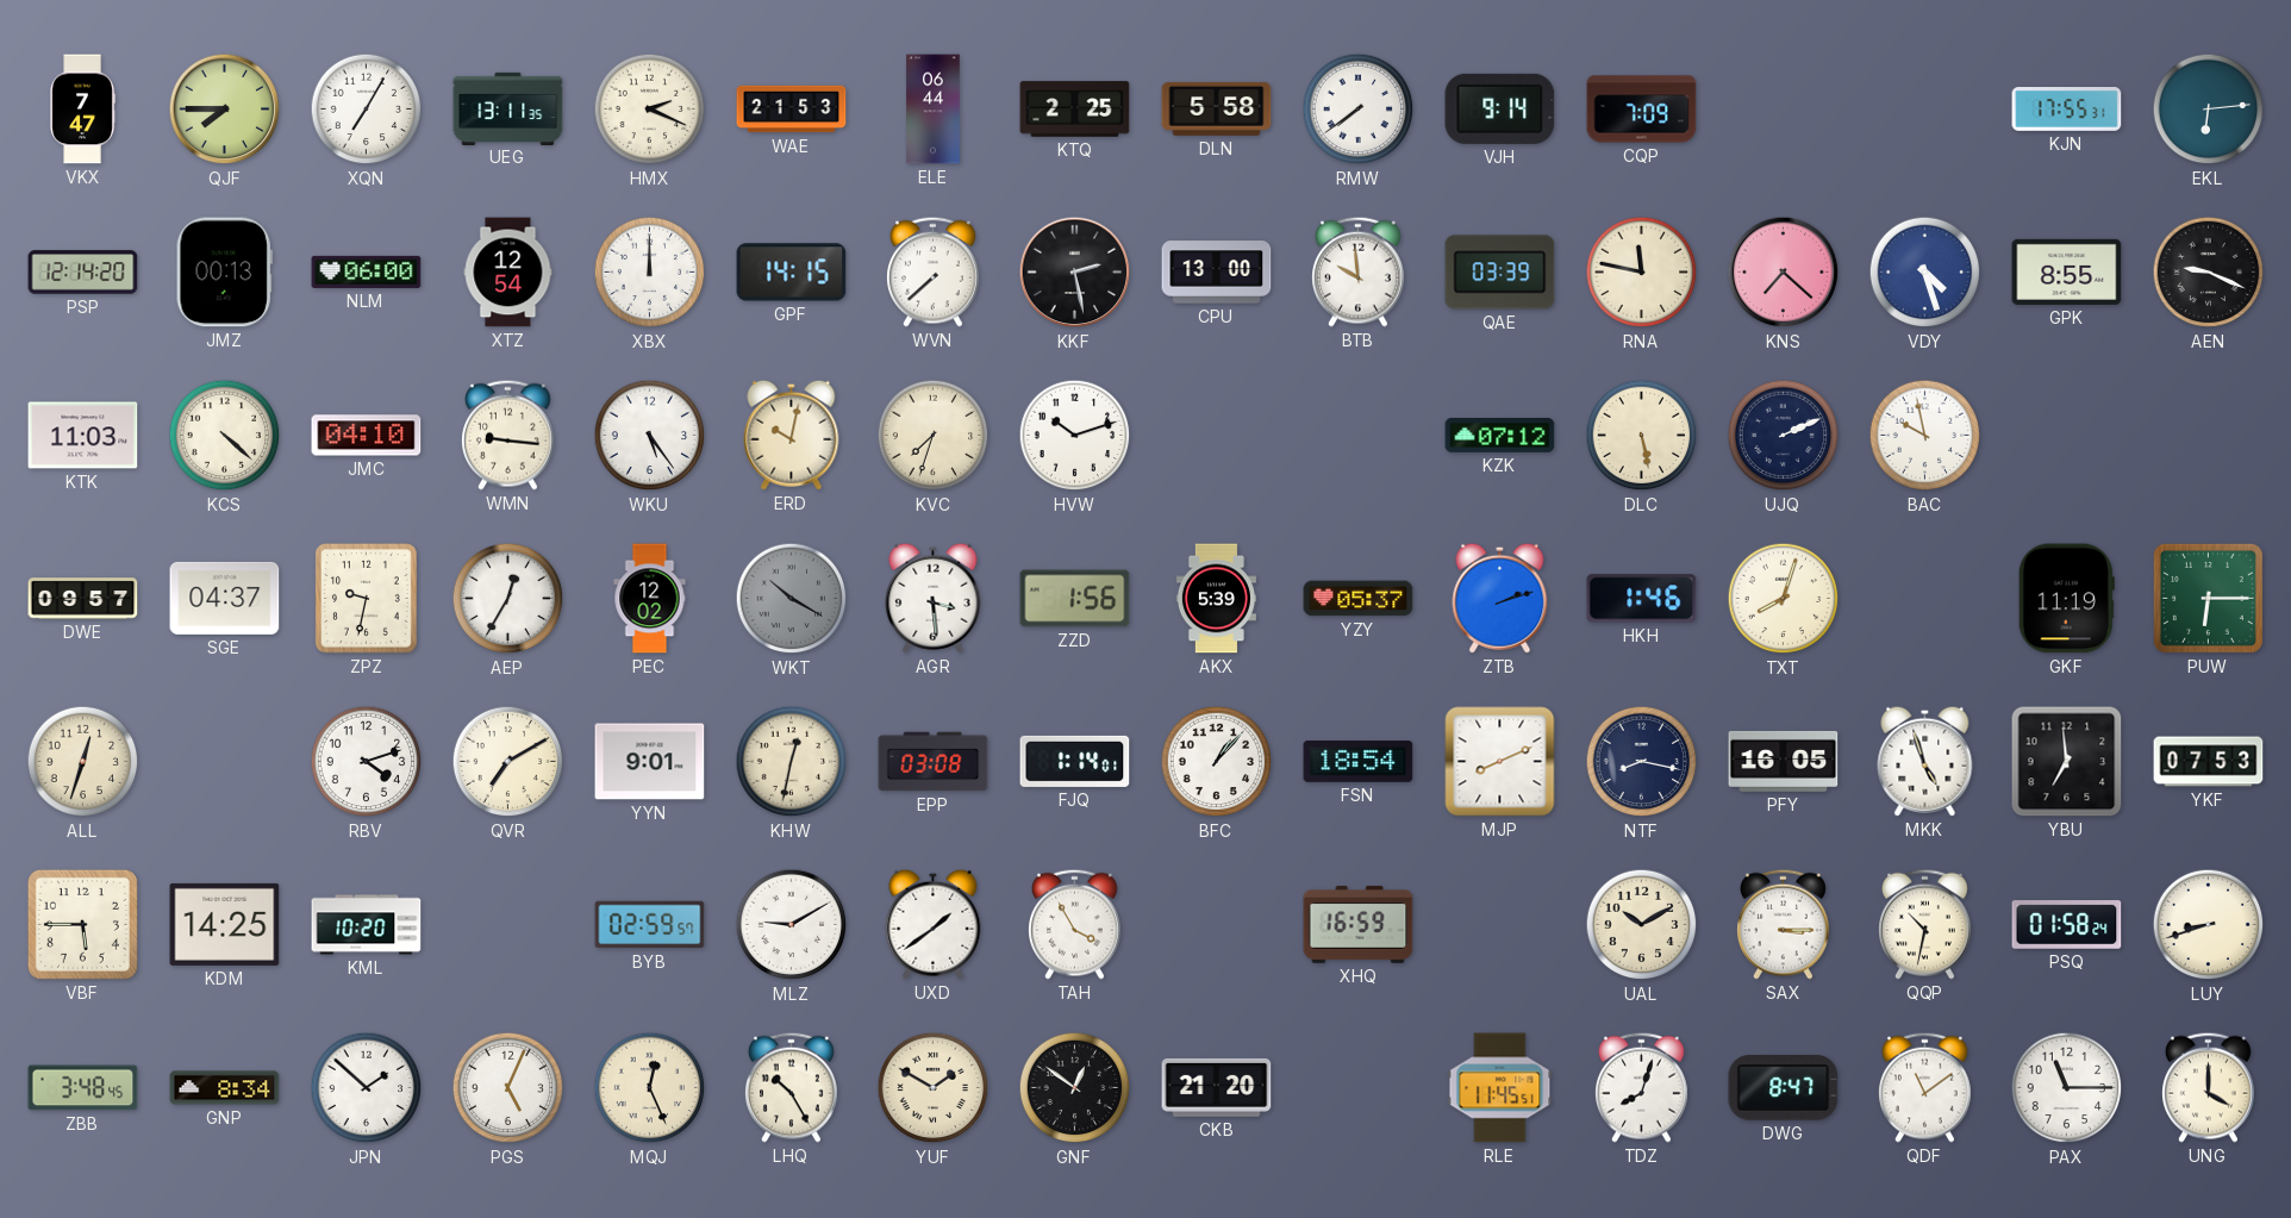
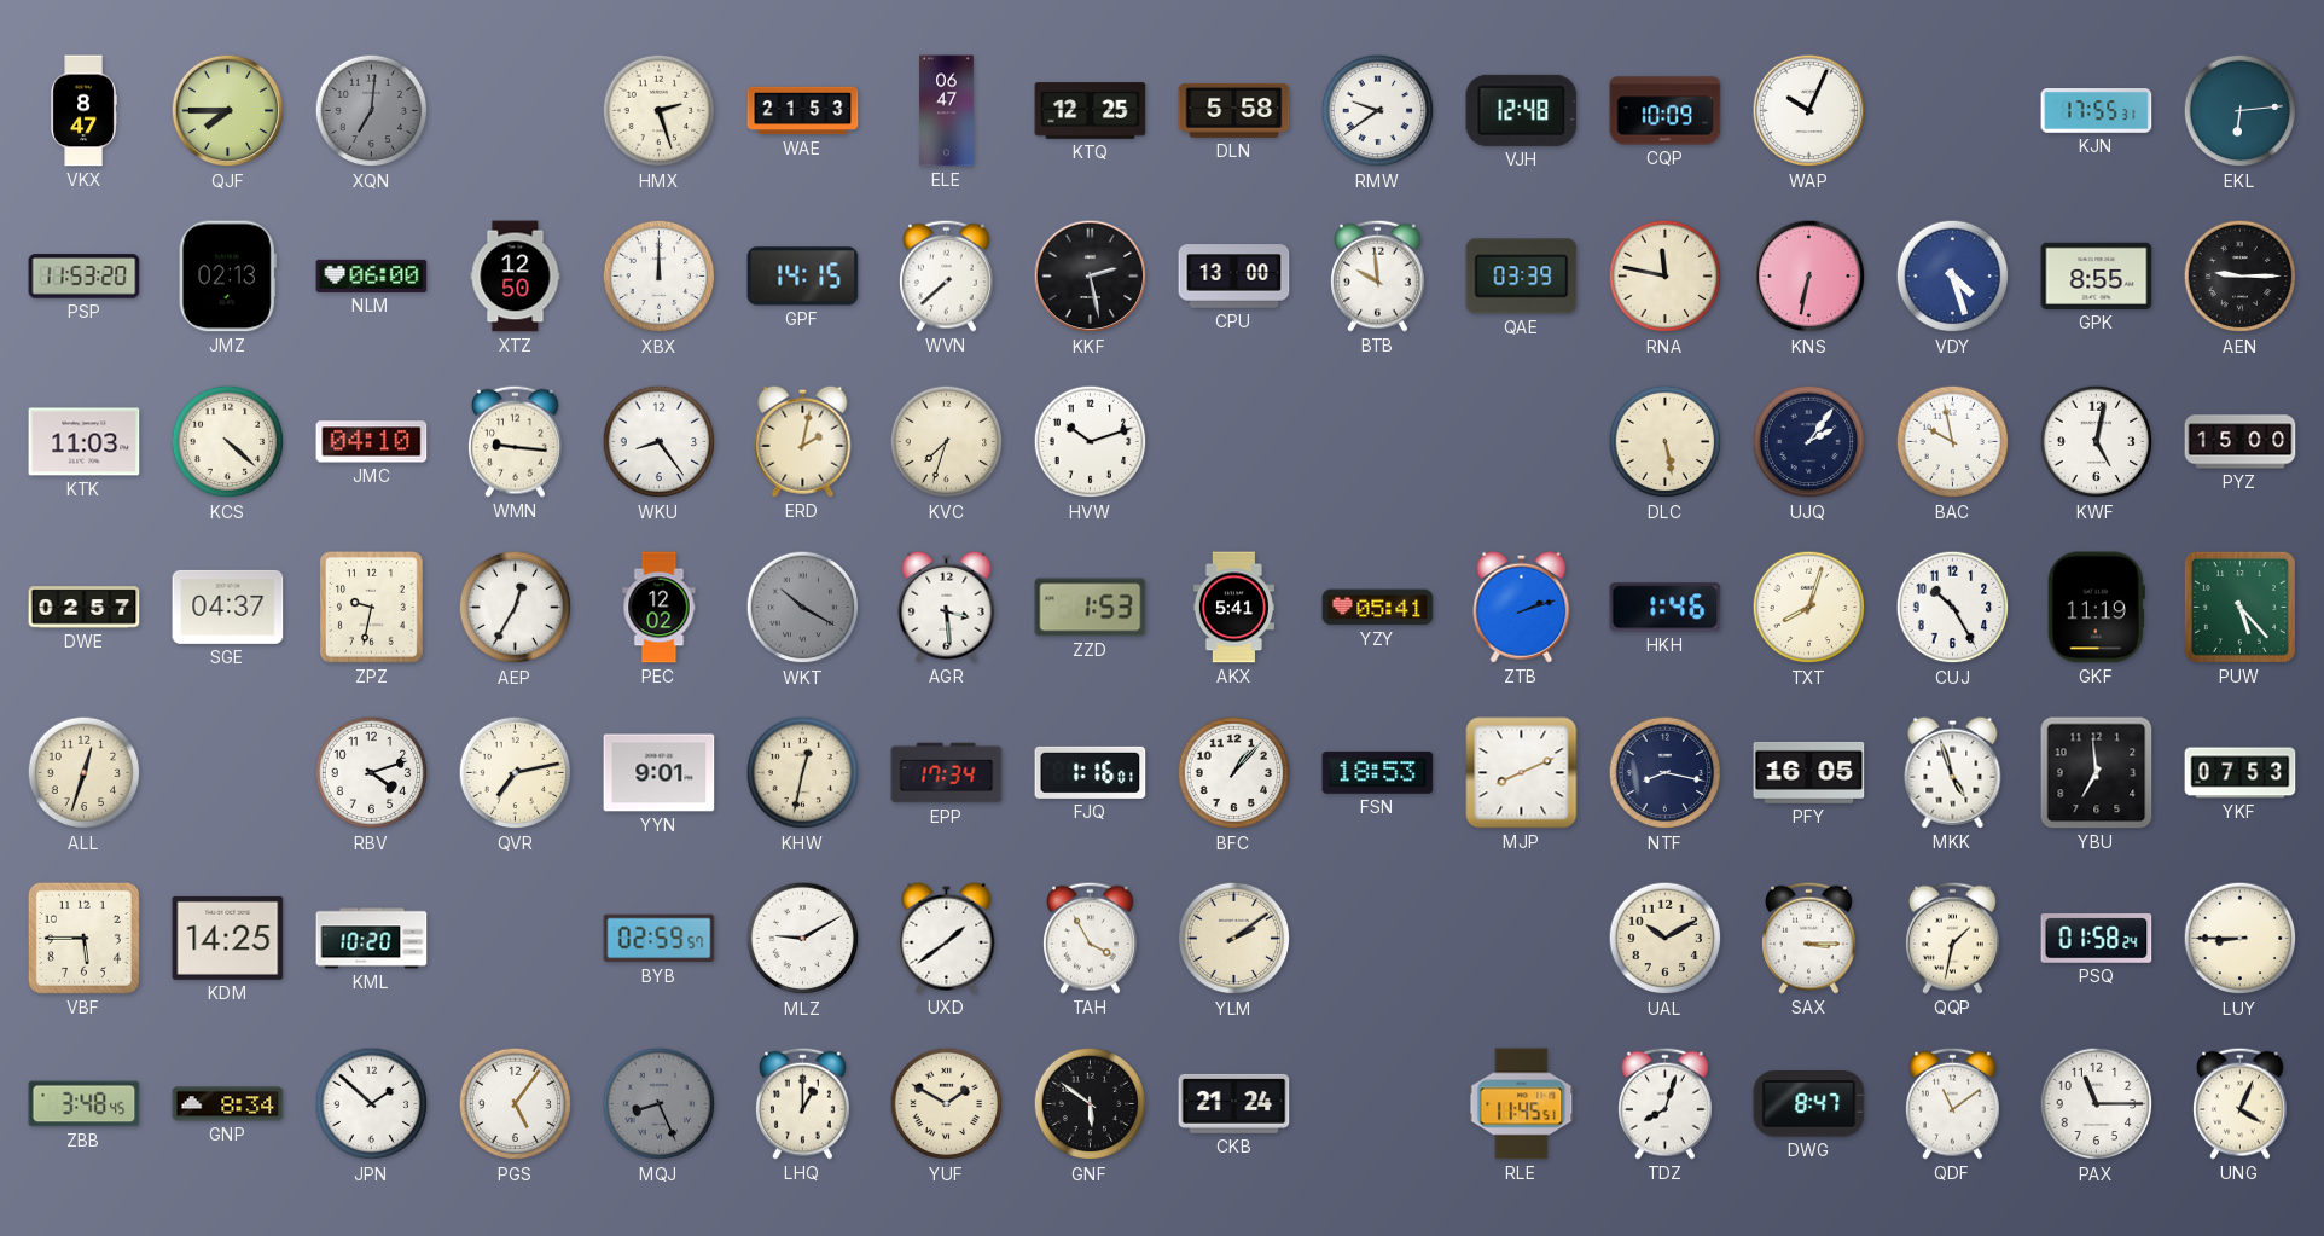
VKX: 7:47 -> 8:47
XQN: 7:05 -> 7:01
XQN dial: white -> grey
UEG: 13:11 -> none
HMX: 2:19 -> 2:27
ELE: 06:44 -> 06:47
KTQ: 2:25 -> 12:25
RMW: 7:39 -> 9:39
VJH: 9:14 -> 12:48
CQP: 7:09 -> 10:09
WAP: none -> 10:04
PSP: 12:14 -> 11:53
JMZ: 00:13 -> 02:13
XTZ: 12:54 -> 12:50
KNS: 7:22 -> 6:32
AEN: 9:19 -> 9:15
WKU: 5:24 -> 8:24
ERD: 10:02 -> 2:02
KZK: 07:12 -> none
UJQ: 2:11 -> 2:06
KWF: none -> 5:02
PYZ: none -> 15:00
DWE: 09:57 -> 02:57
ZZD: 1:56 -> 1:53
AKX: 5:39 -> 5:41
YZY: 05:37 -> 05:41
CUJ: none -> 10:25
PUW: 6:15 -> 5:23
QVR: 7:10 -> 7:13
EPP: 03:08 -> 17:34
FJQ: 1:14 -> 1:16
FSN: 18:54 -> 18:53
YLM: none -> 2:09
XHQ: 16:59 -> none
QQP: 10:32 -> 1:32
LUY: 8:42 -> 8:45
PGS: 5:04 -> 5:06
MQJ: 12:26 -> 8:26
MQJ dial: cream -> grey
LHQ: 10:25 -> 1:00
GNF: 12:51 -> 5:51
CKB: 21:20 -> 21:24
UNG: 4:00 -> 4:04
